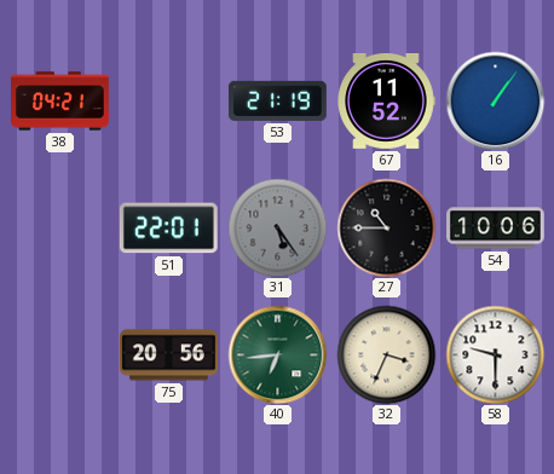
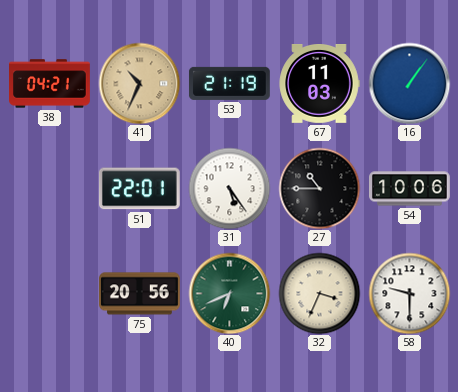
41: none -> 10:34
67: 11:52 -> 11:03
31 dial: grey -> white
40: 6:44 -> 6:41
